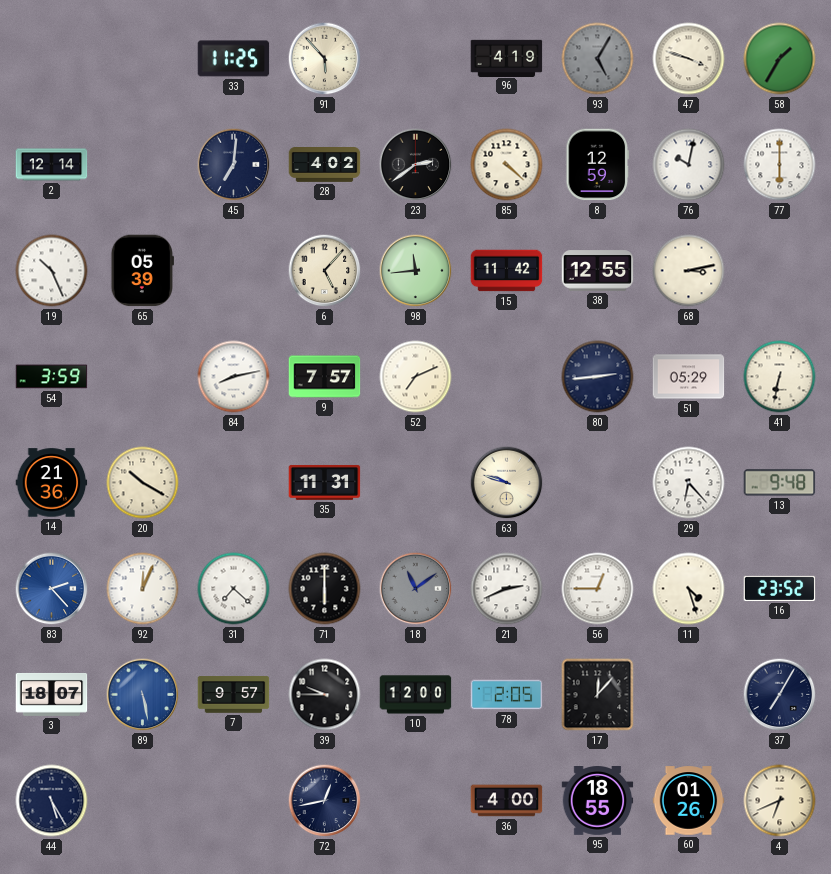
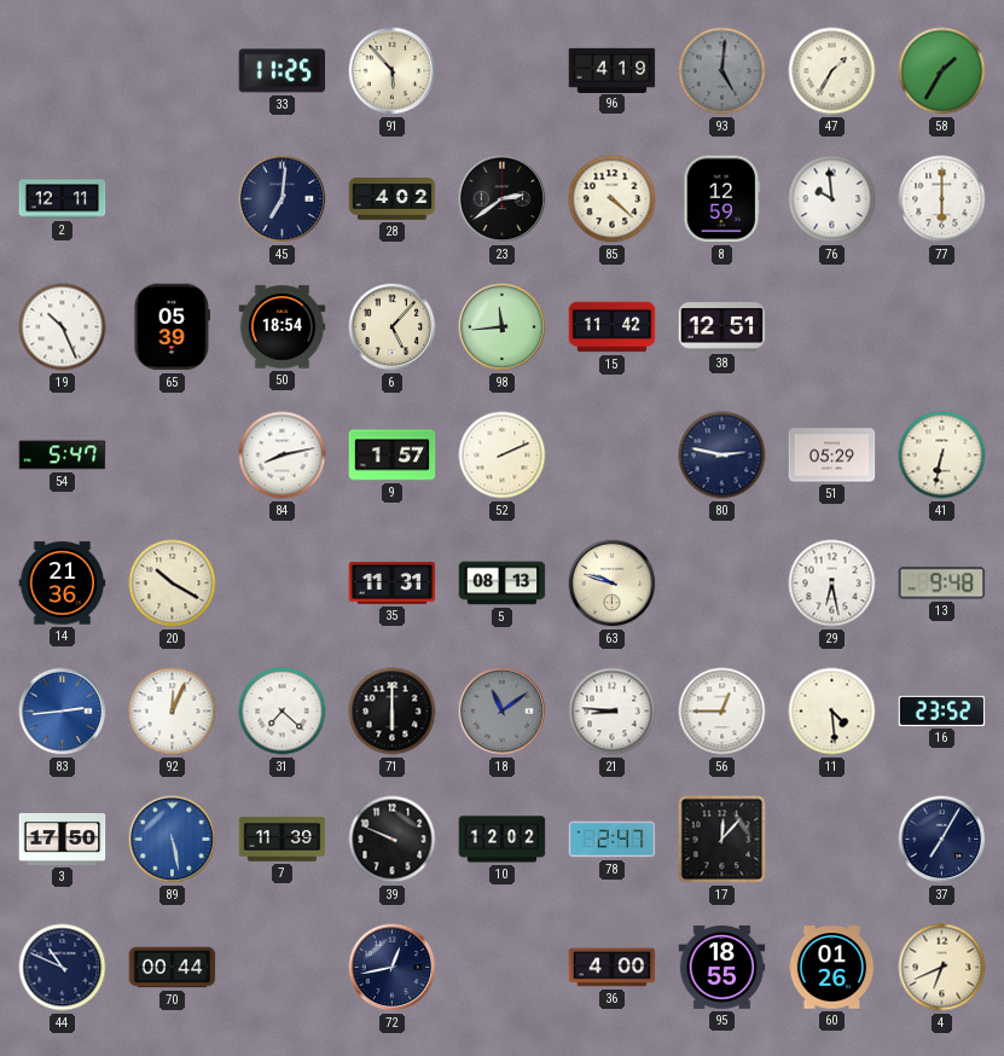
93: 5:05 -> 5:01
47: 3:48 -> 1:35
2: 12:14 -> 12:11
76: 10:02 -> 9:59
50: none -> 18:54
38: 12:55 -> 12:51
68: 3:13 -> none
54: 3:59 -> 5:47
9: 7:57 -> 1:57
52: 7:11 -> 2:11
80: 2:44 -> 2:47
5: none -> 08:13
29: 6:23 -> 6:28
83: 2:23 -> 2:44
21: 2:41 -> 8:46
11: 4:27 -> 4:29
3: 18:07 -> 17:50
7: 9:57 -> 11:39
39: 9:45 -> 9:49
10: 12:00 -> 12:02
78: 2:05 -> 2:47
44: 5:25 -> 10:49
70: none -> 00:44
